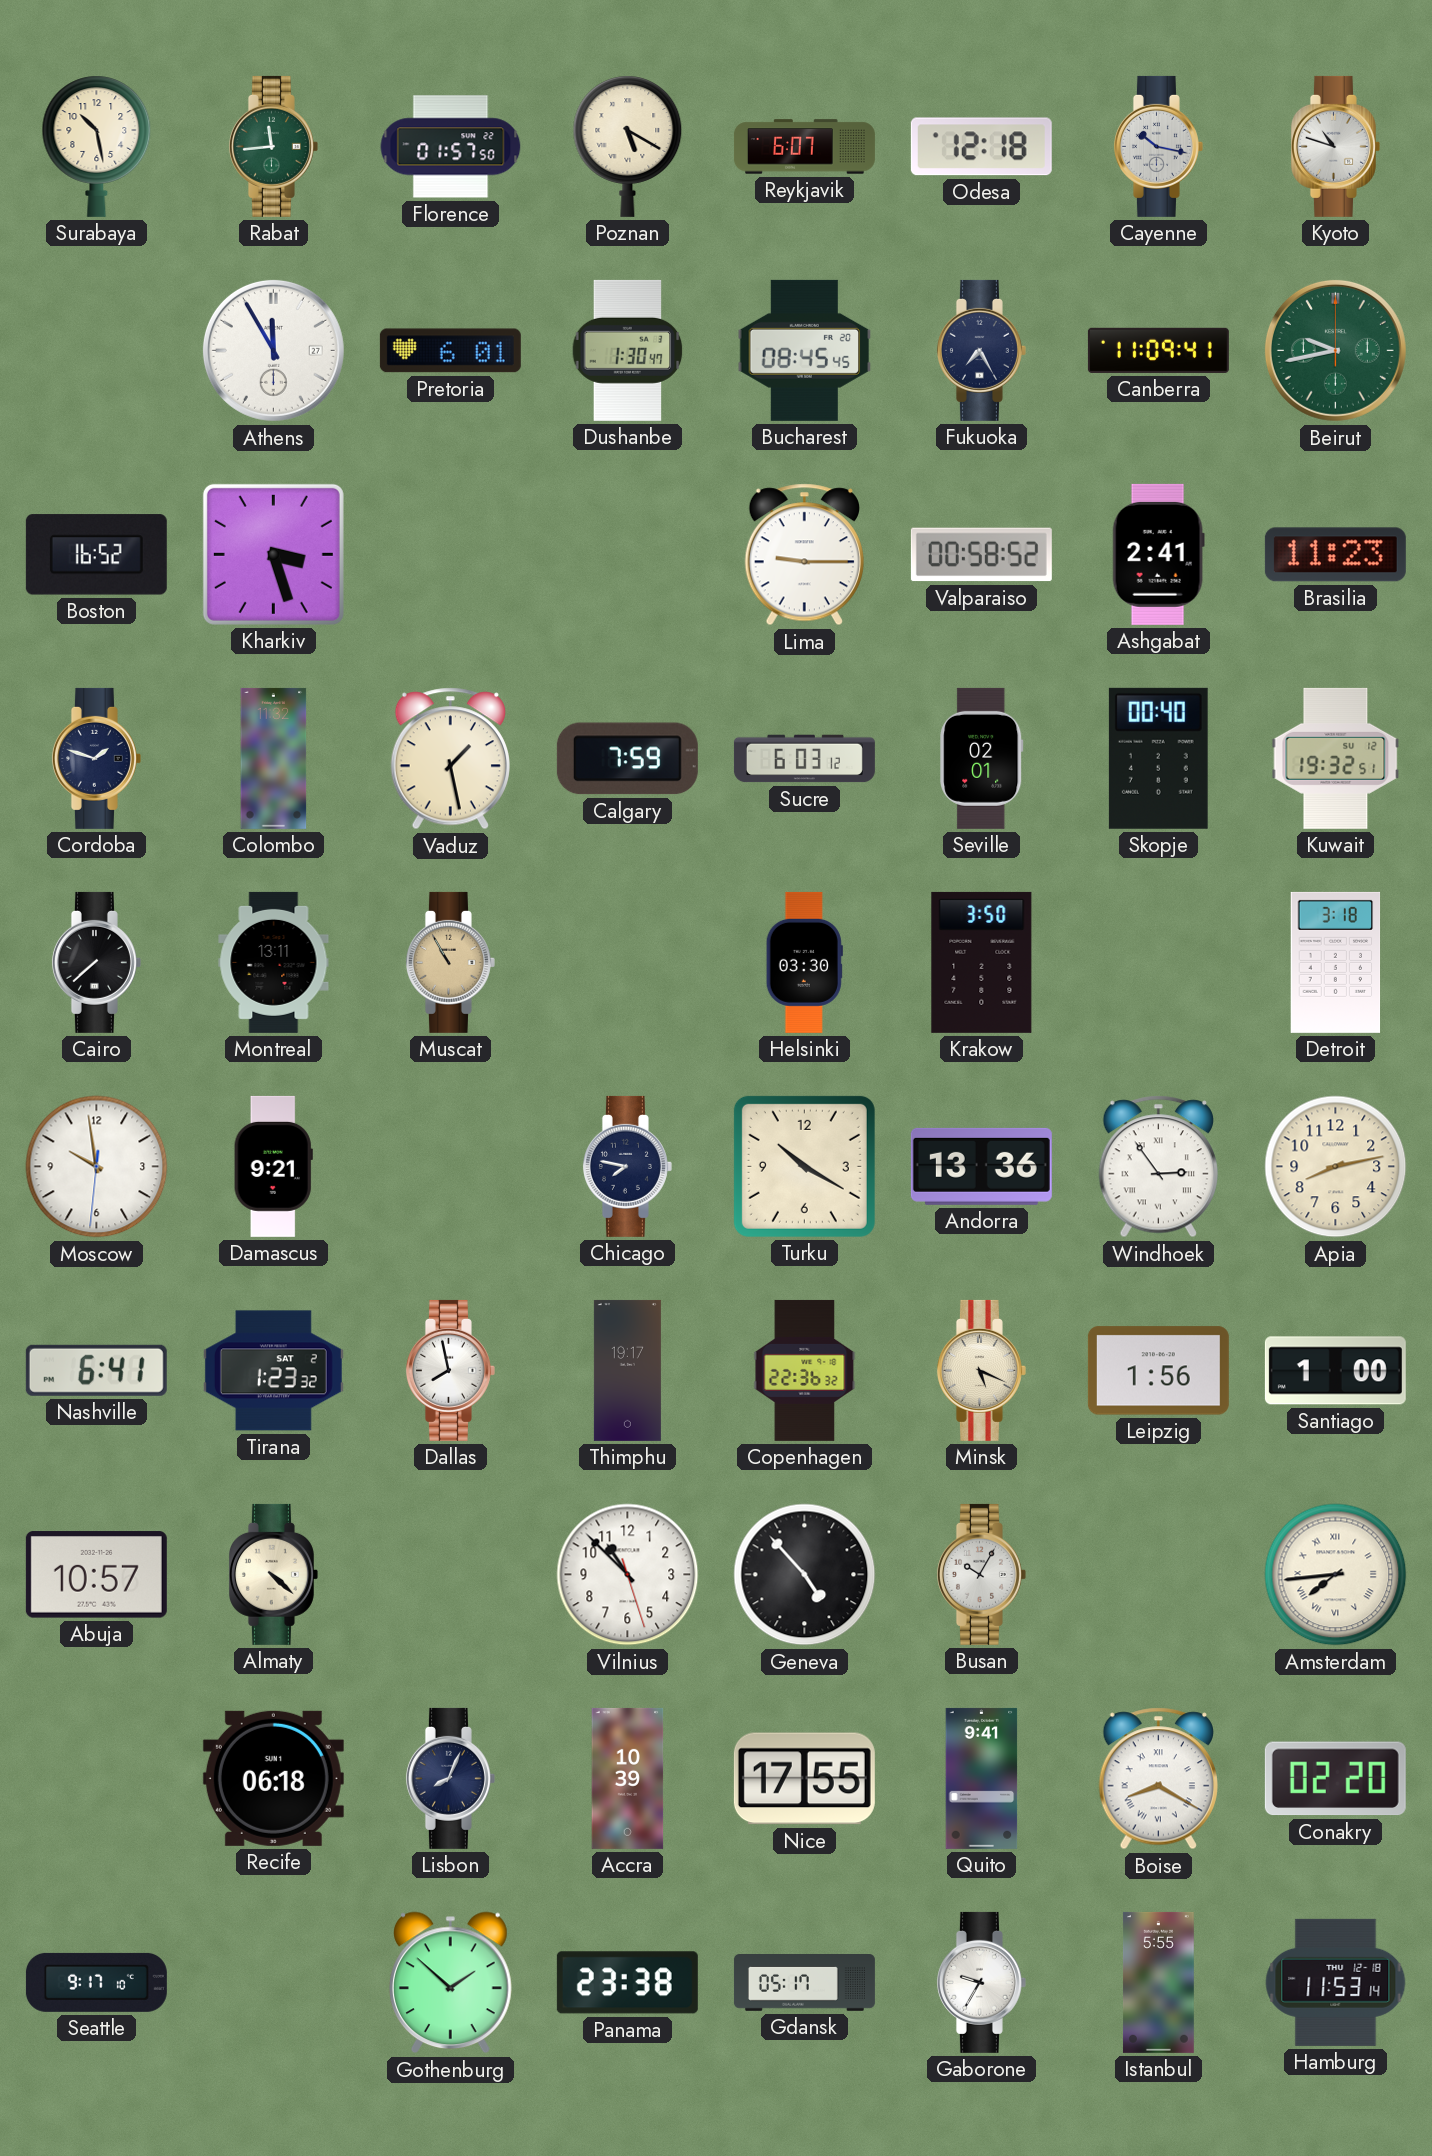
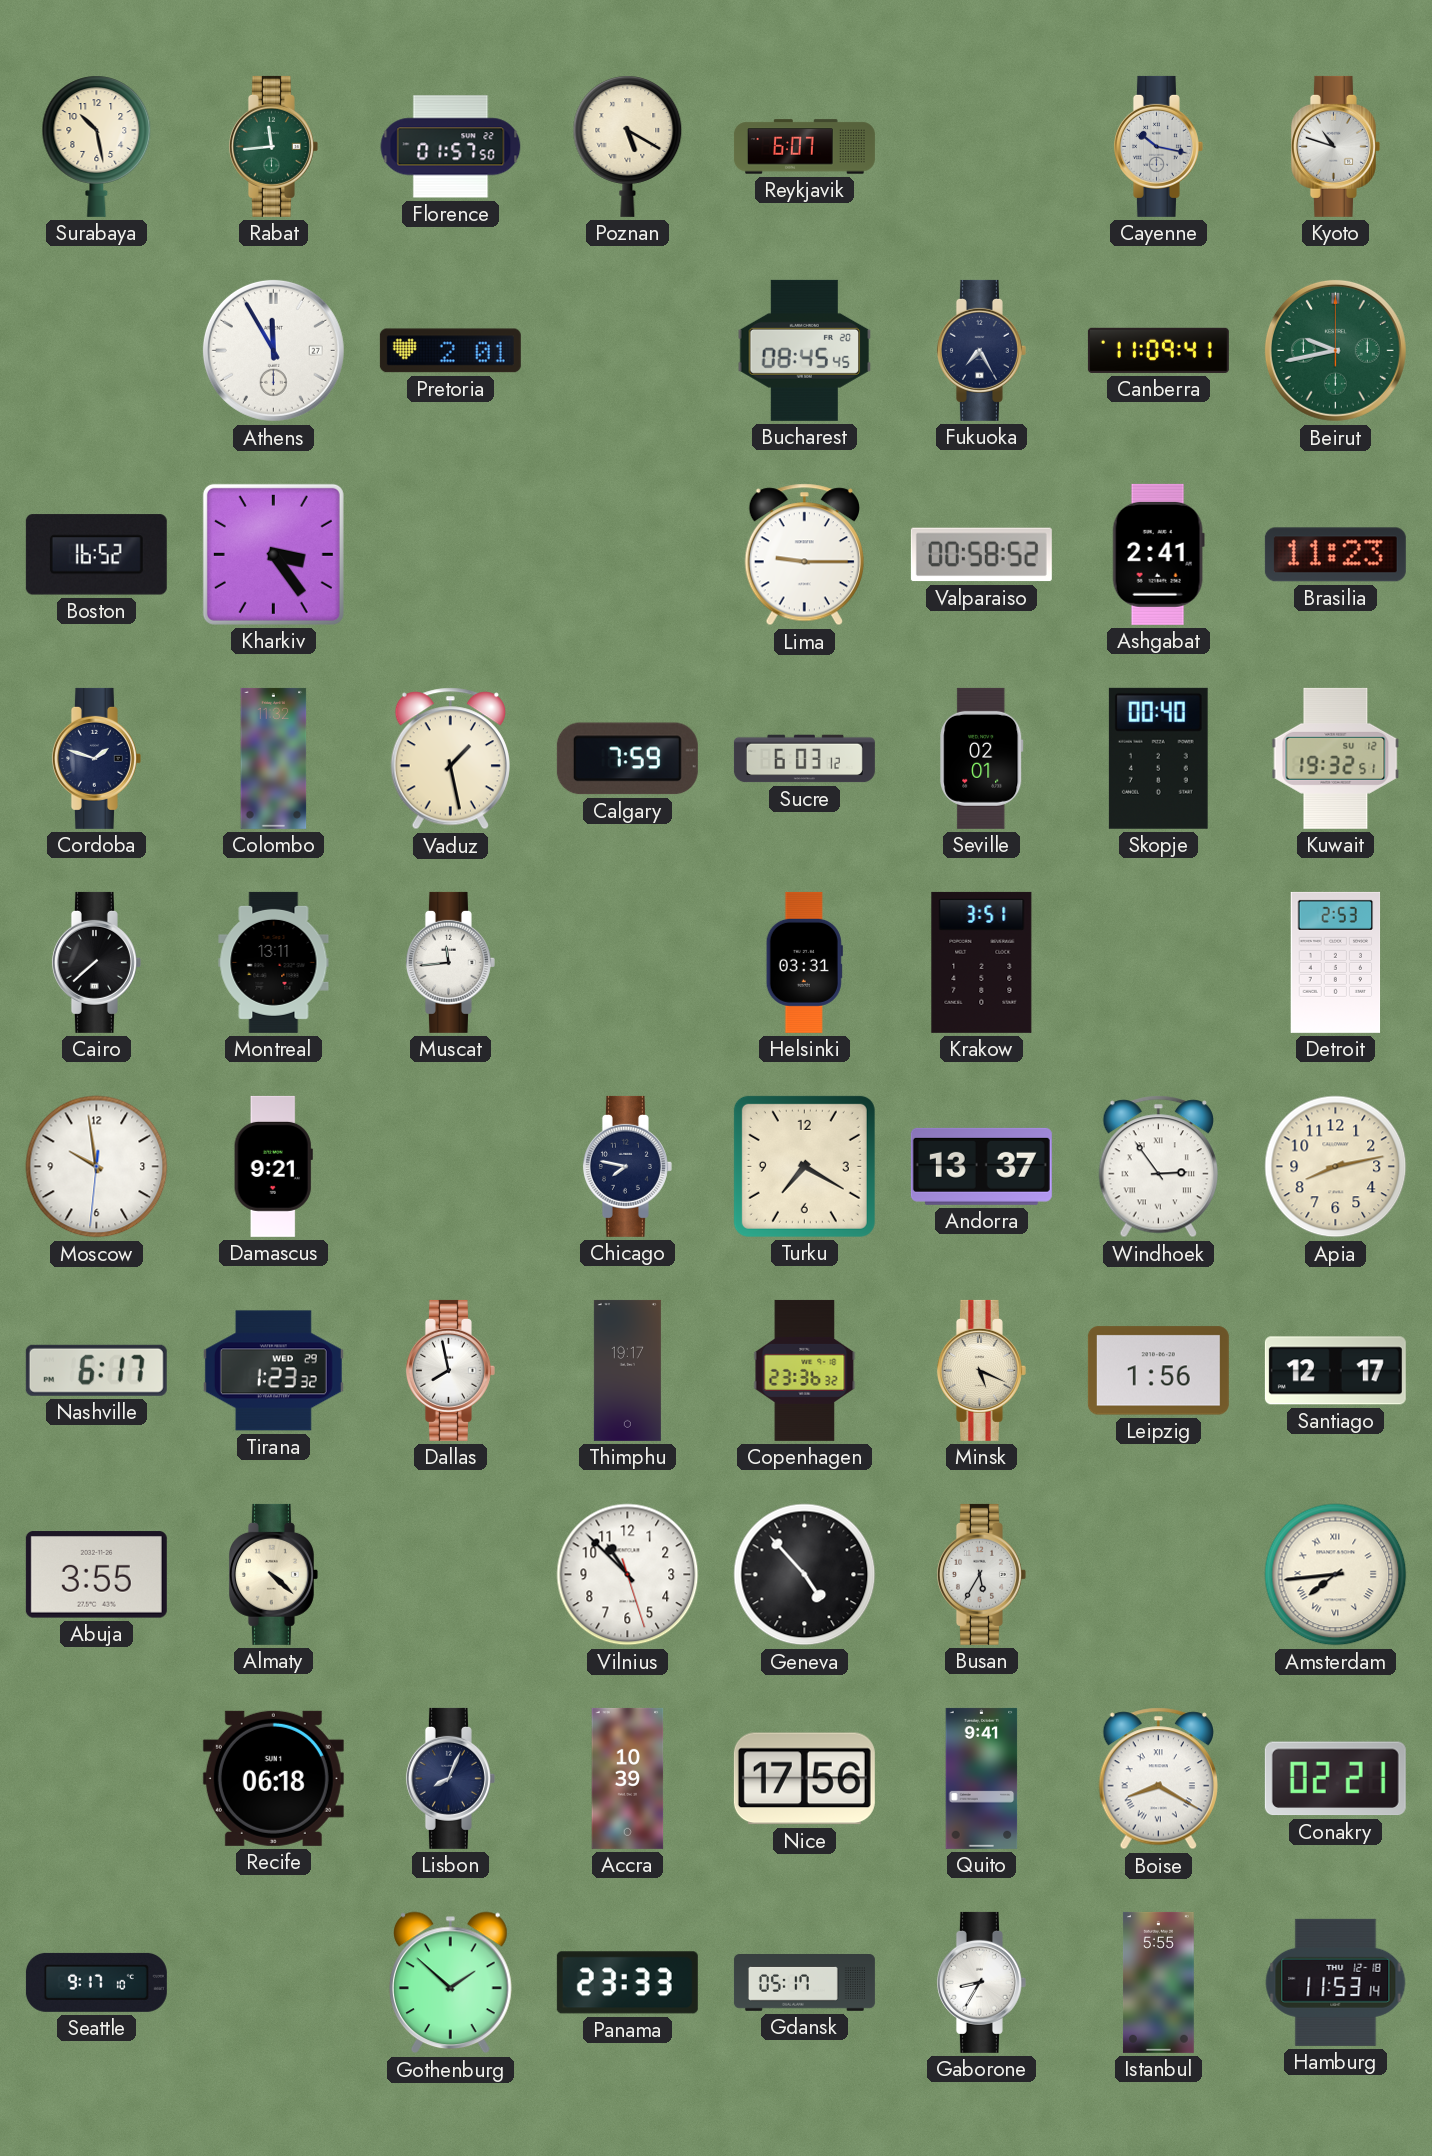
Odesa: 12:18 -> none
Pretoria: 6:01 -> 2:01
Dushanbe: 1:30 -> none
Kharkiv: 3:27 -> 3:24
Muscat: 10:55 -> 11:44
Muscat dial: champagne -> white
Helsinki: 03:30 -> 03:31
Krakow: 3:50 -> 3:51
Detroit: 3:18 -> 2:53
Turku: 10:20 -> 7:20
Andorra: 13:36 -> 13:37
Nashville: 6:41 -> 6:17
Tirana date: SAT 2 -> WED 29
Copenhagen: 22:36 -> 23:36
Santiago: 1:00 -> 12:17
Abuja: 10:57 -> 3:55
Busan: 10:05 -> 5:35
Nice: 17:55 -> 17:56
Conakry: 02:20 -> 02:21
Panama: 23:38 -> 23:33
Gaborone: 9:35 -> 8:35
